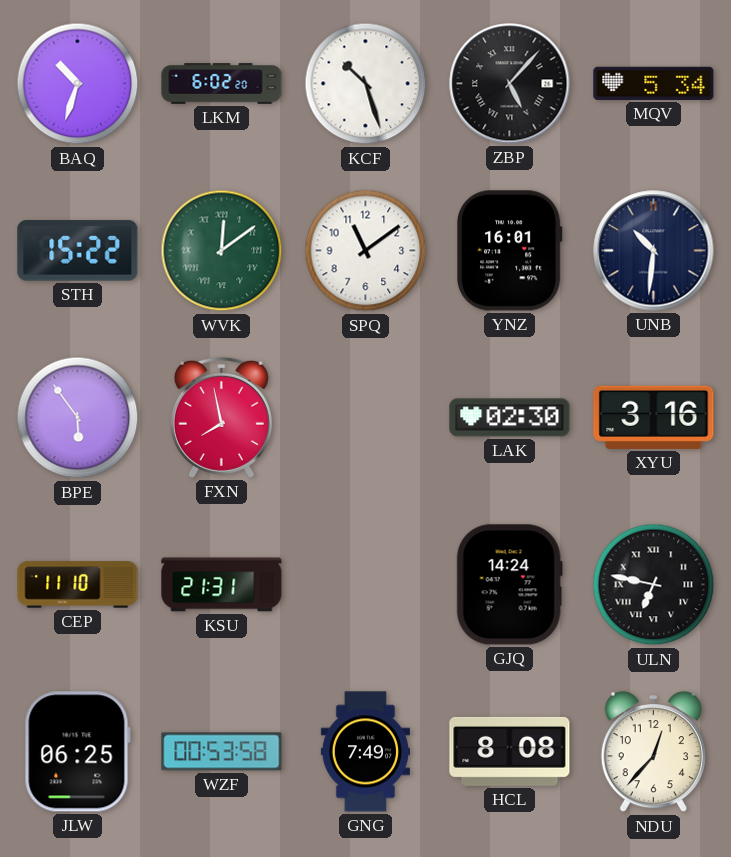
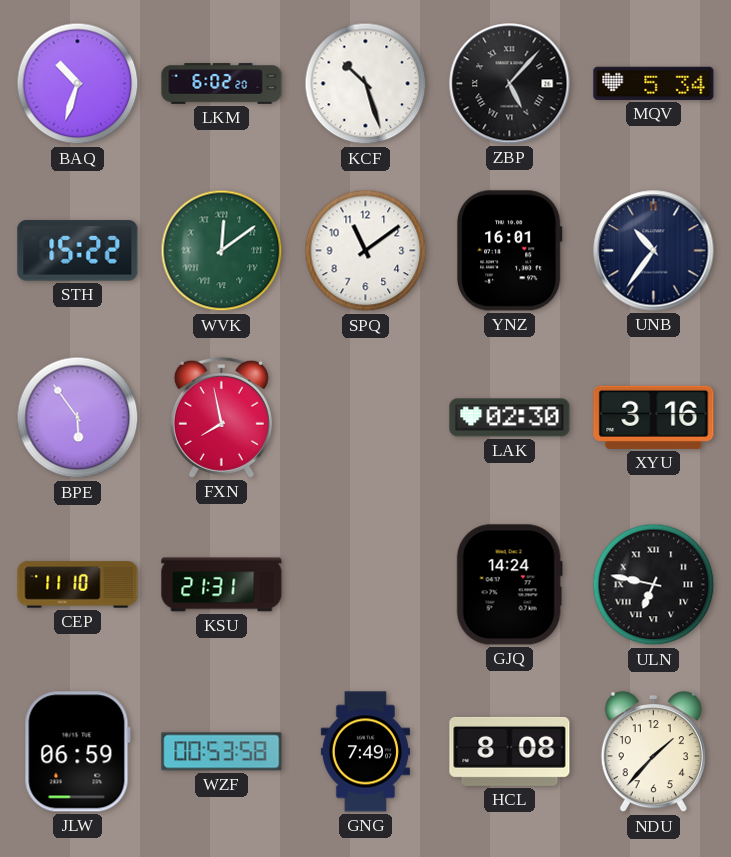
UNB: 10:31 -> 10:36
JLW: 06:25 -> 06:59
NDU: 12:37 -> 1:37
